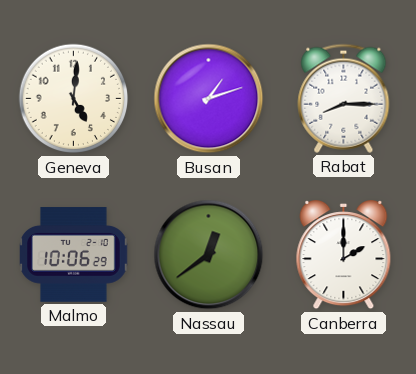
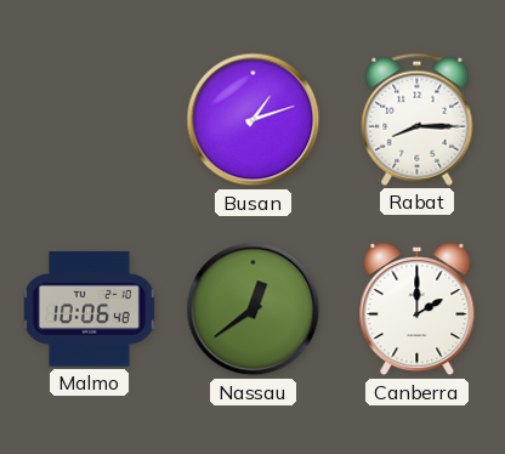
Geneva: 5:01 -> none
Malmo: 10:06:29 -> 10:06:48
